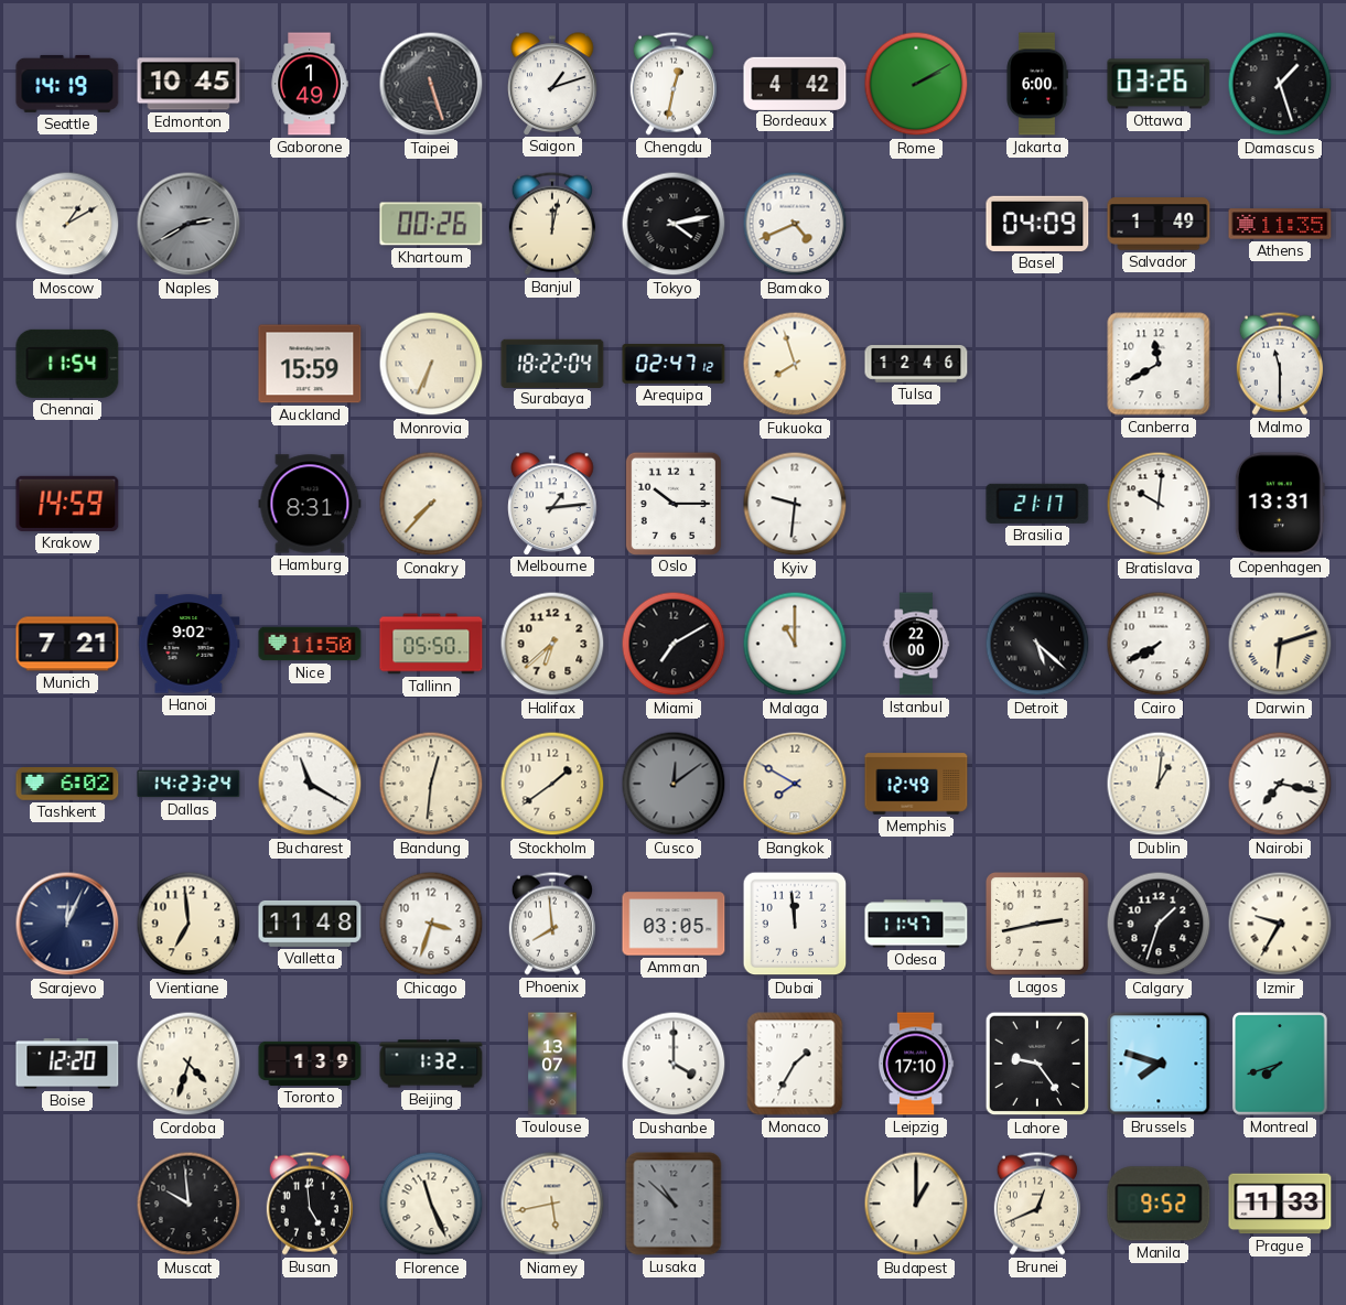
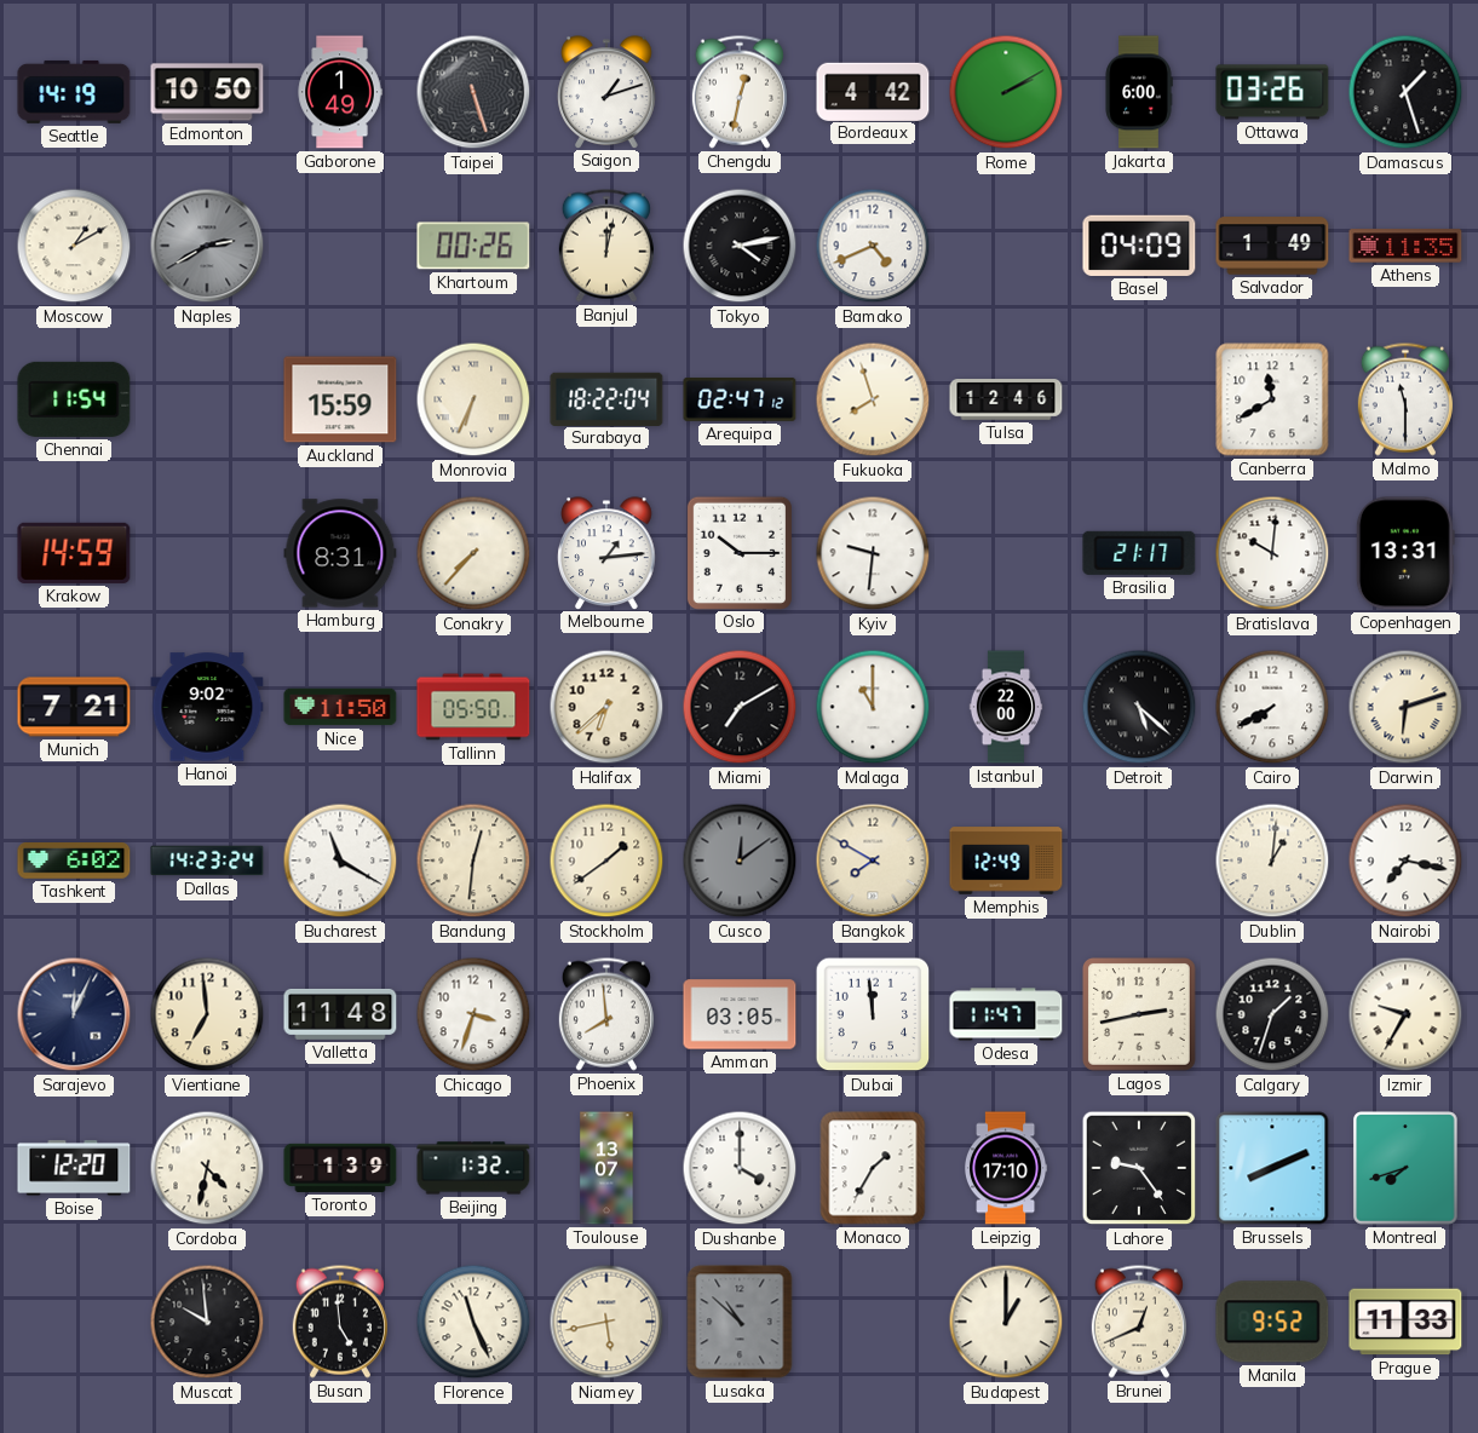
Edmonton: 10:45 -> 10:50
Cordoba: 4:33 -> 4:32
Brussels: 7:48 -> 8:11
